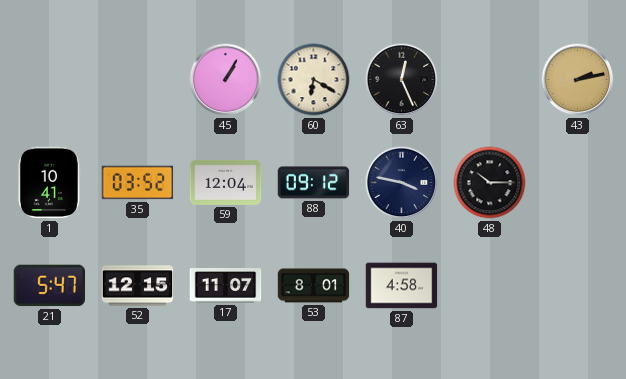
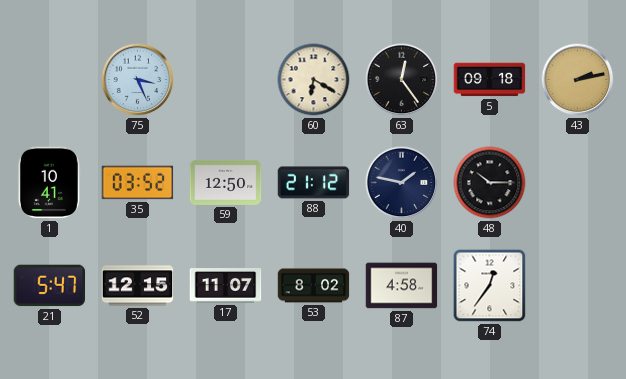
75: none -> 3:26
45: 1:05 -> none
63: 12:26 -> 12:24
5: none -> 09:18
59: 12:04 -> 12:50
88: 09:12 -> 21:12
40: 3:47 -> 1:47
53: 8:01 -> 8:02
74: none -> 12:36
